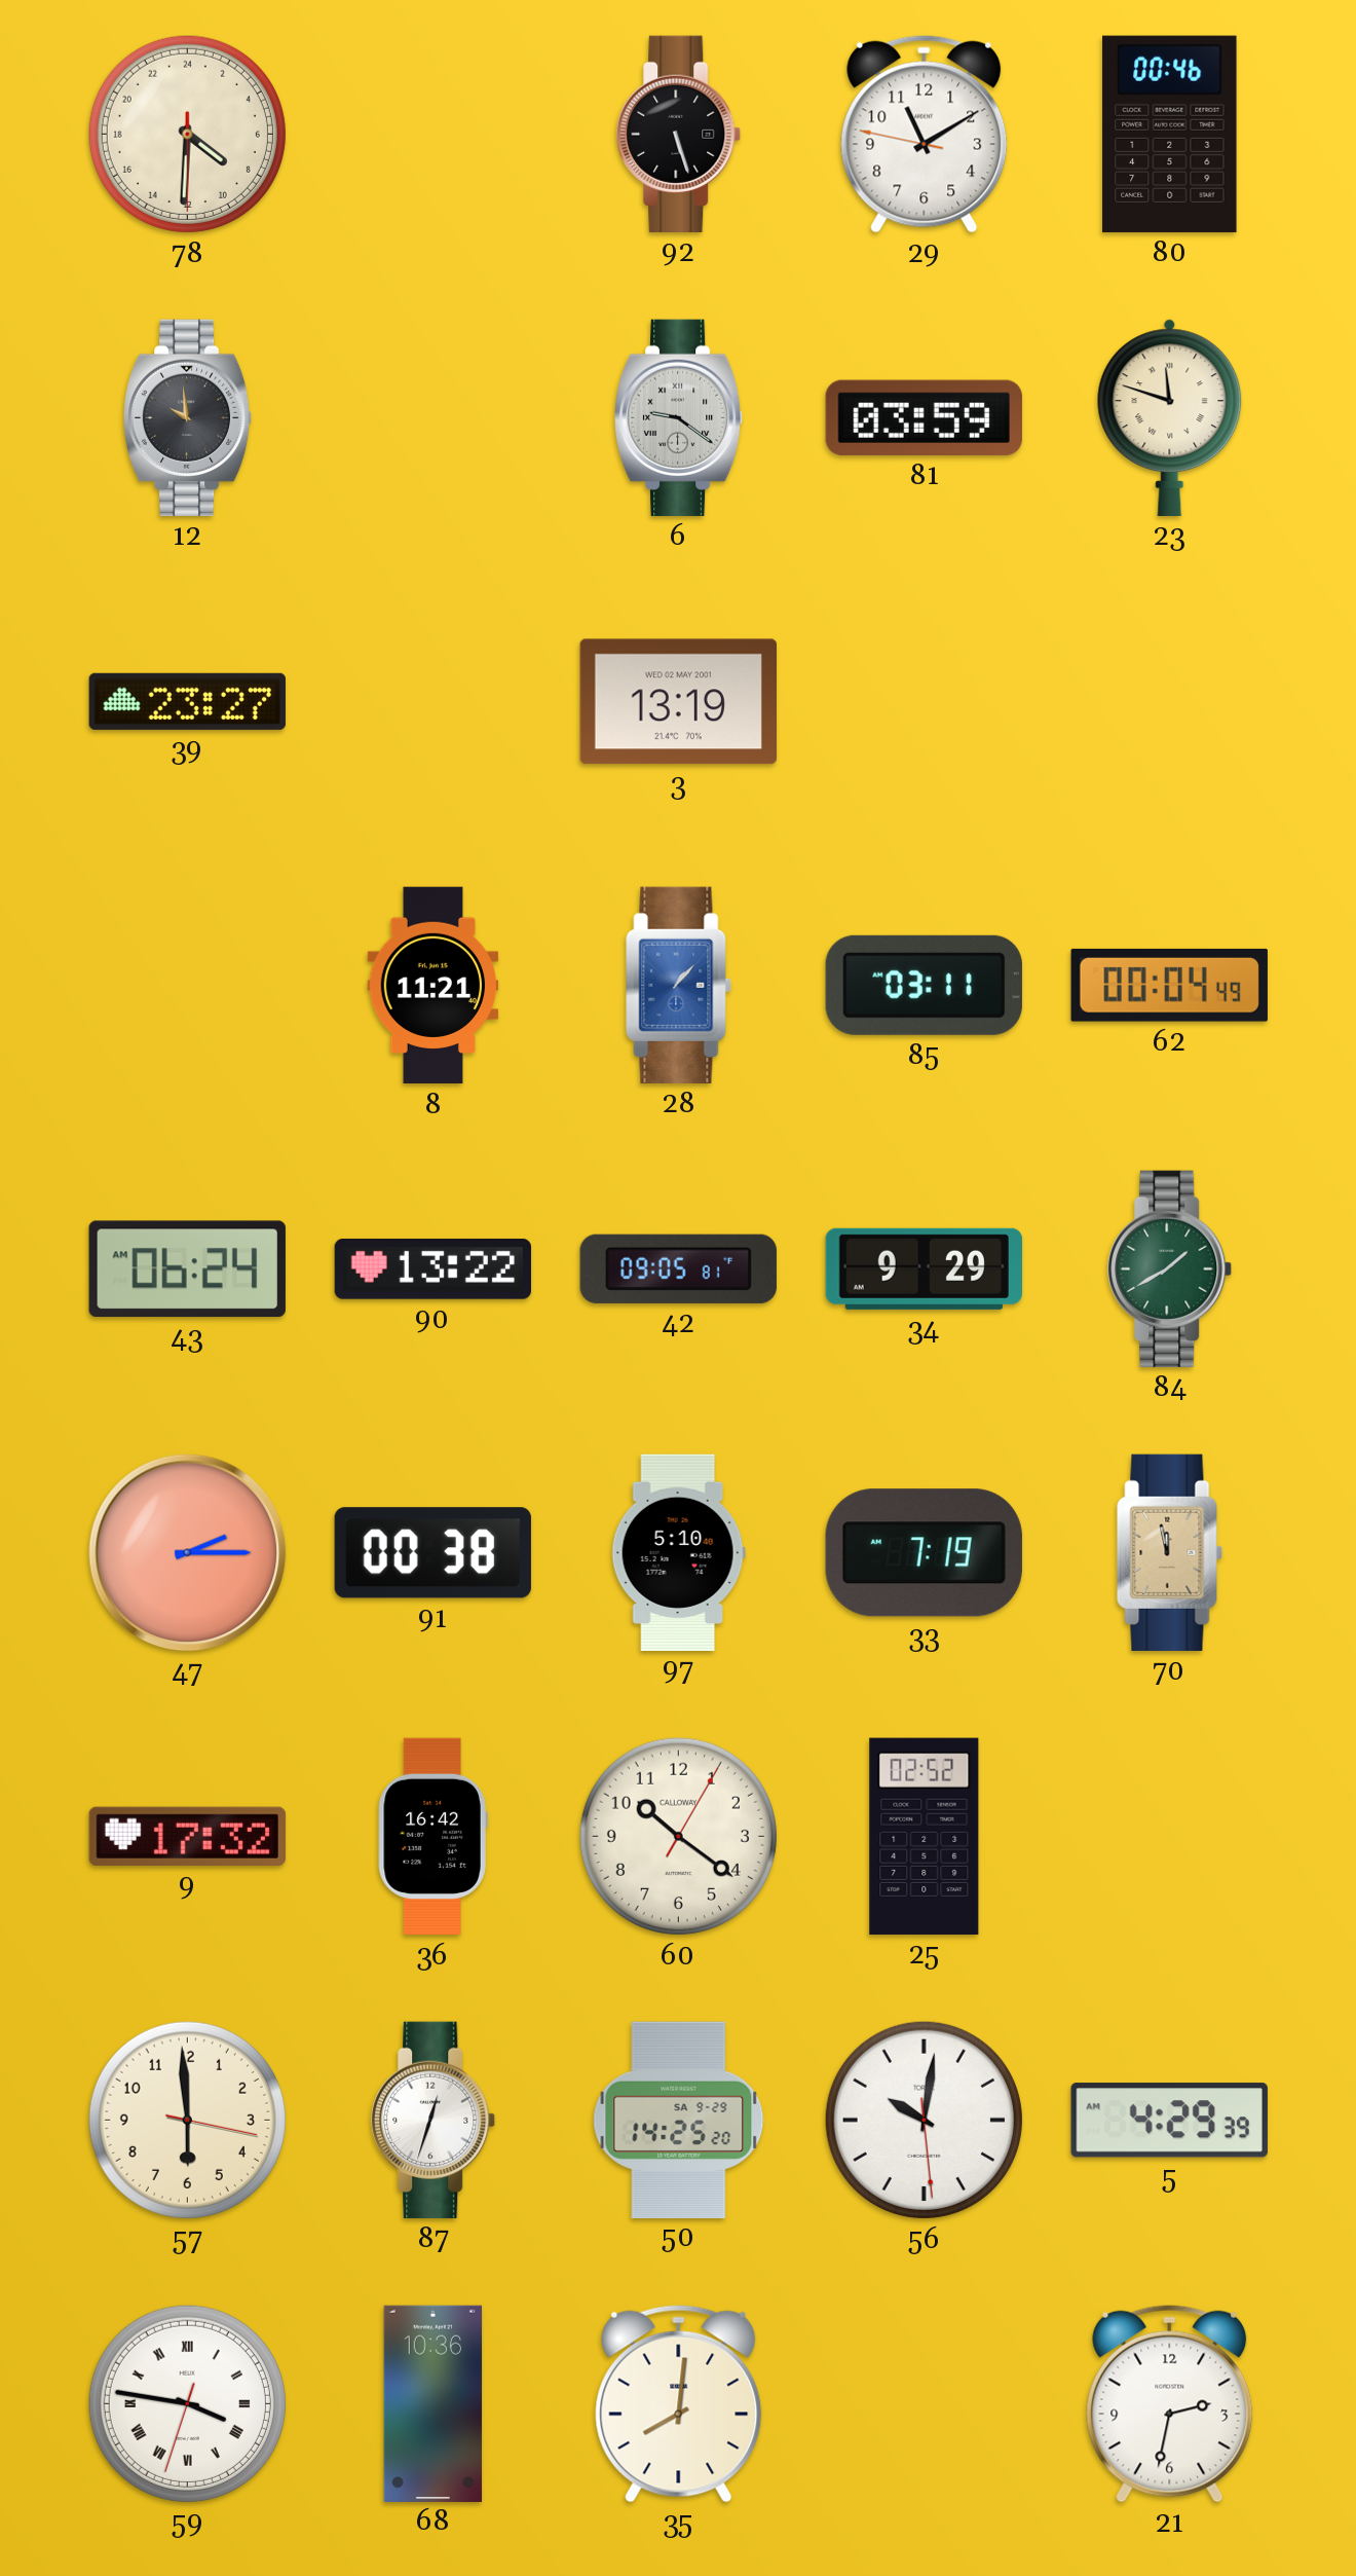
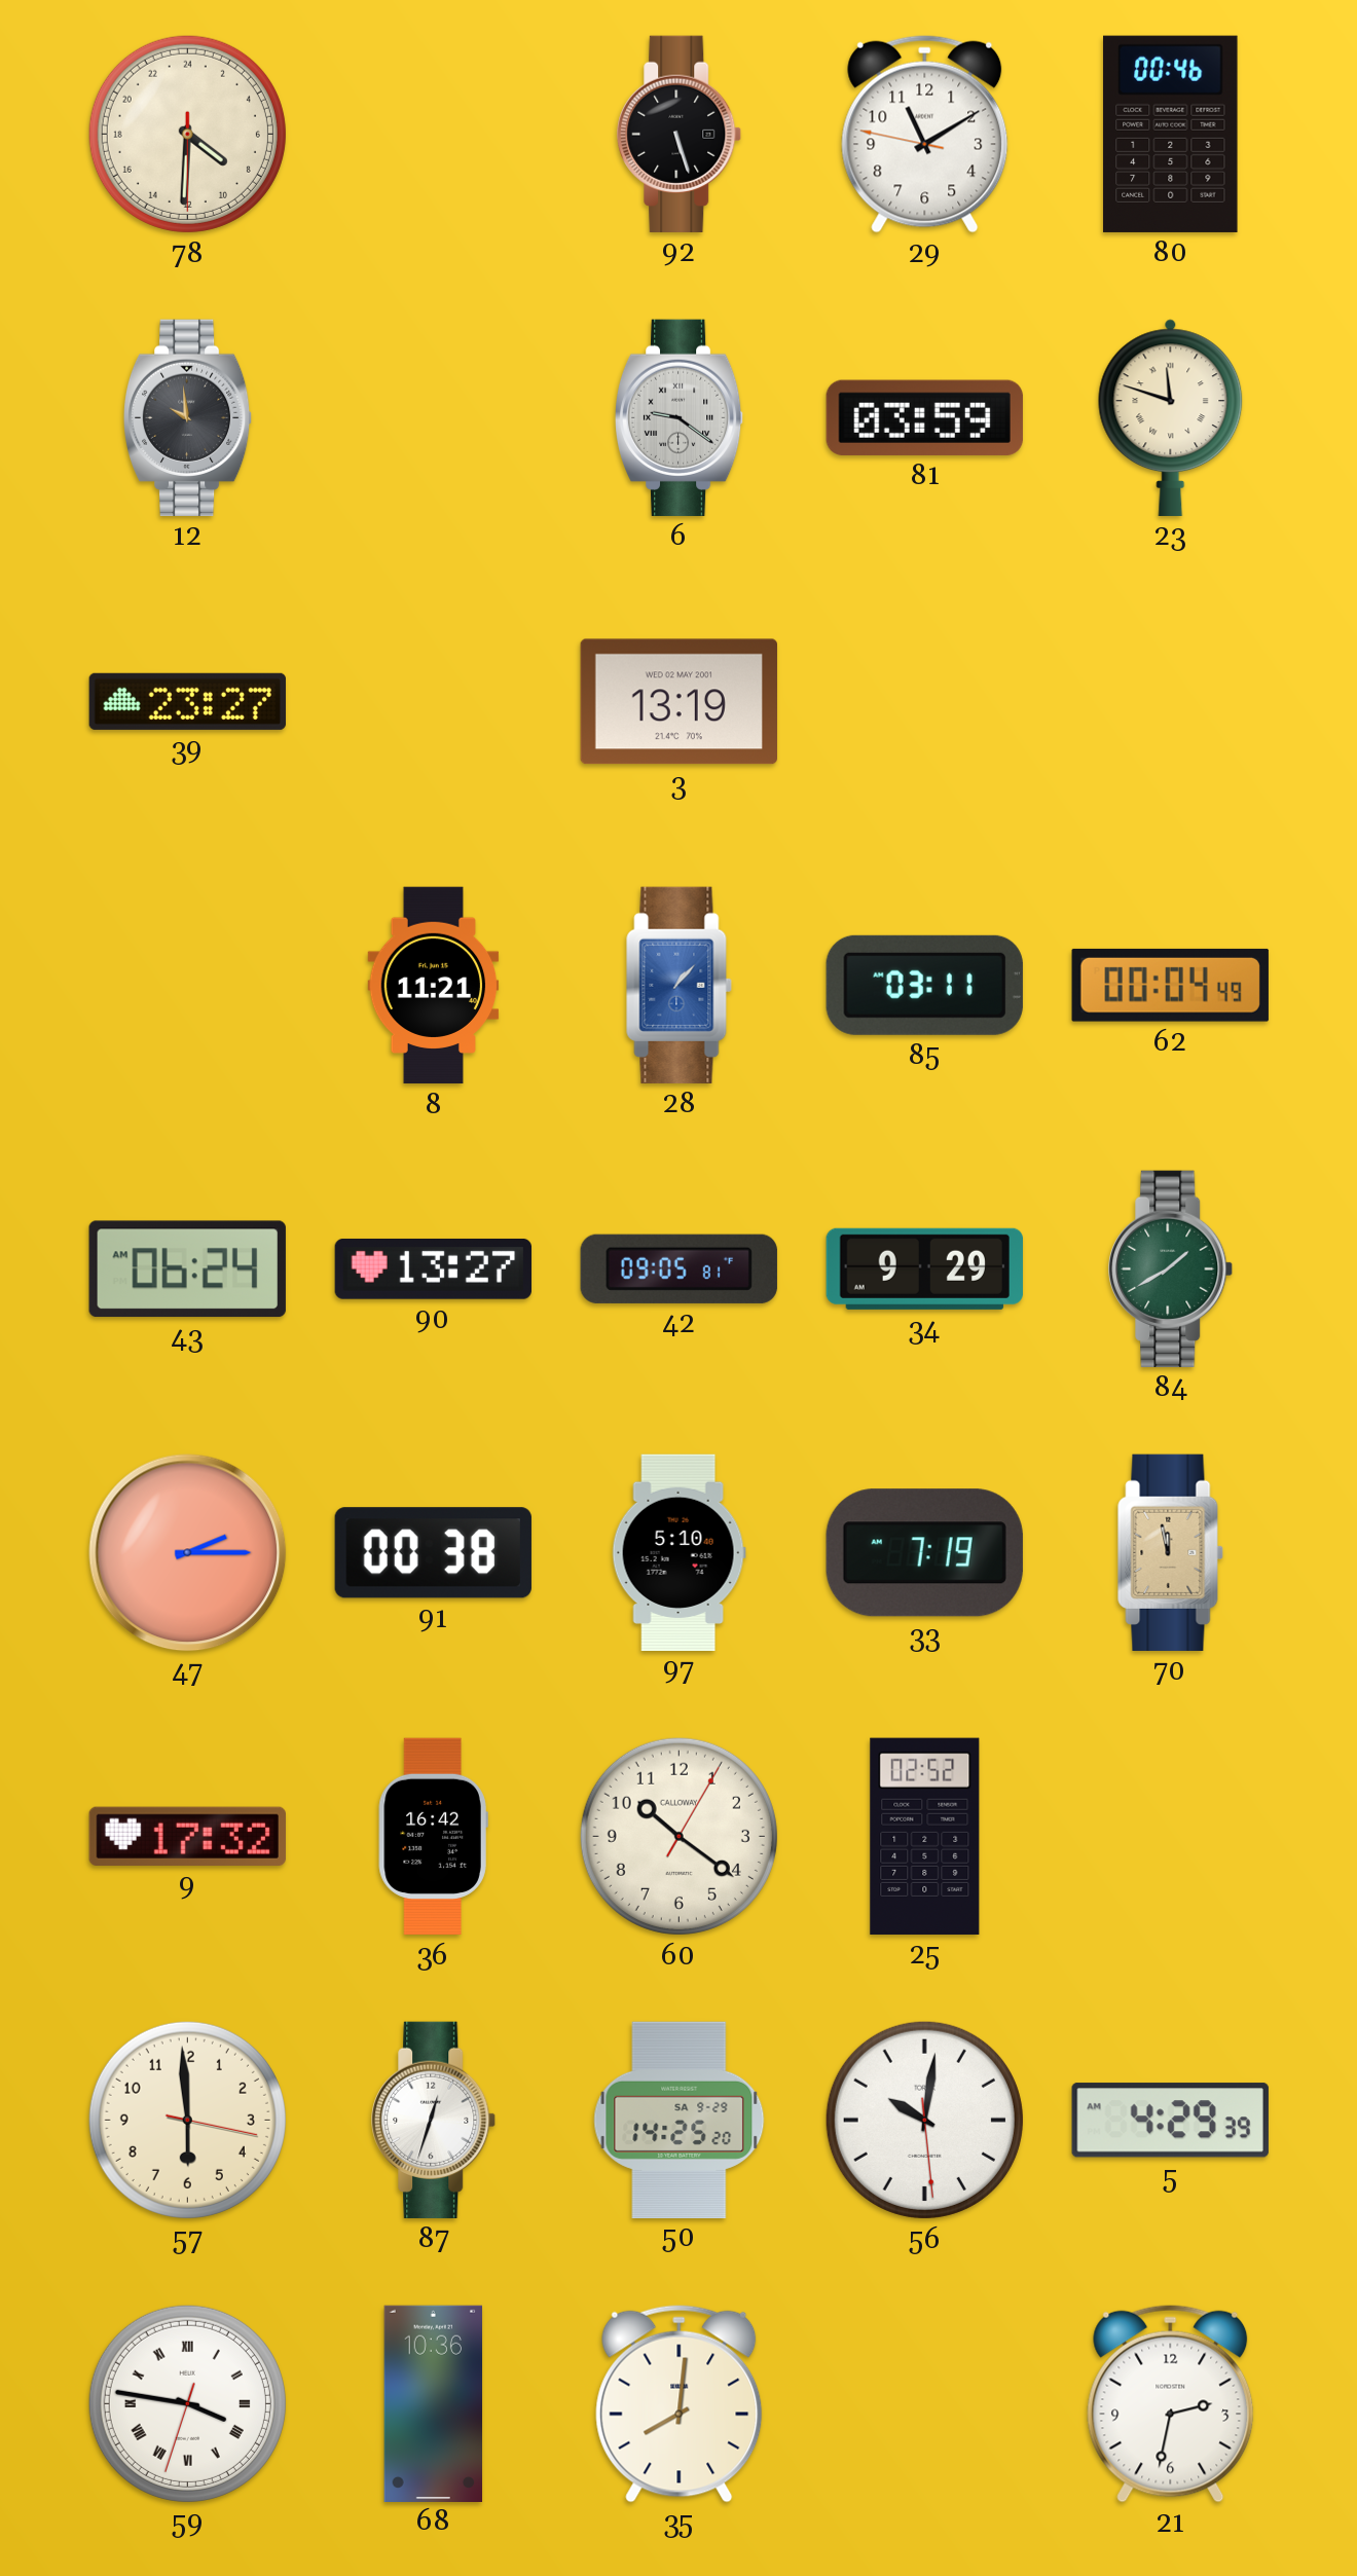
90: 13:22 -> 13:27
